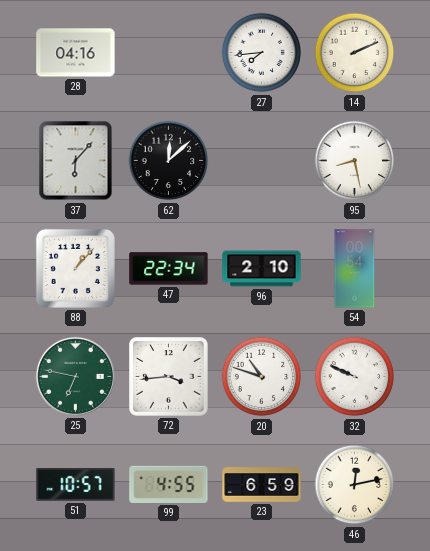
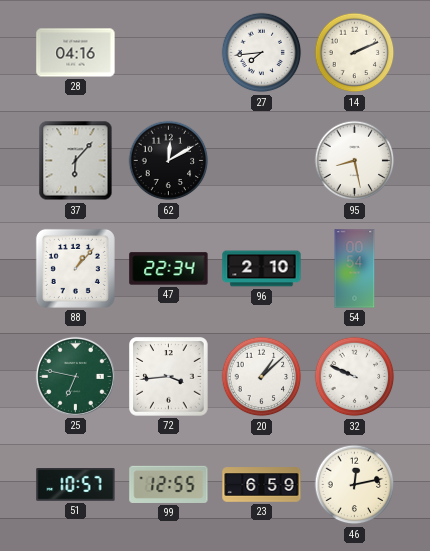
62: 12:08 -> 12:10
20: 10:48 -> 1:08
99: 4:55 -> 12:55
